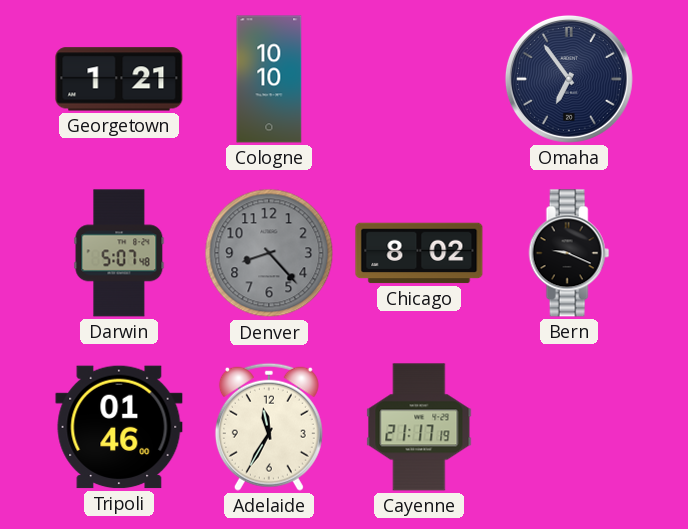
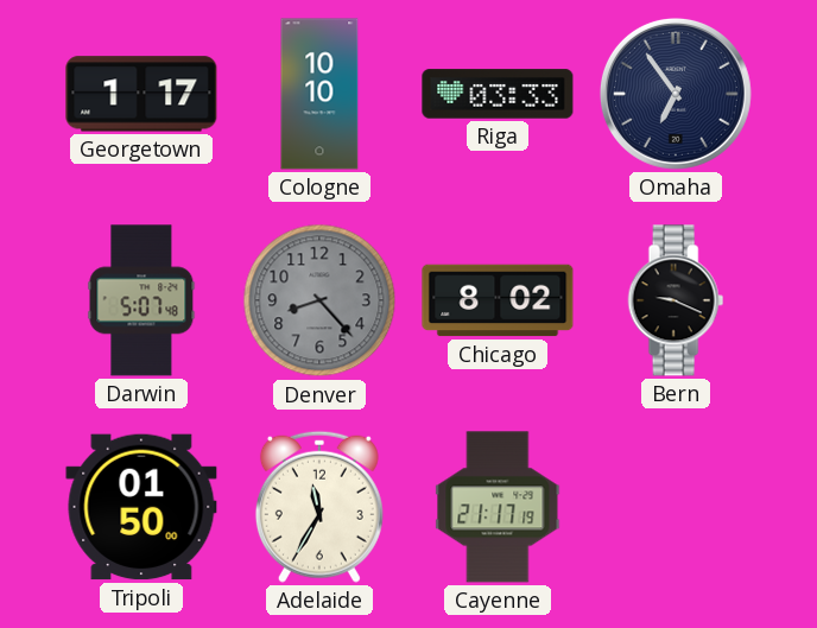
Georgetown: 1:21 -> 1:17
Riga: none -> 03:33
Tripoli: 01:46 -> 01:50
